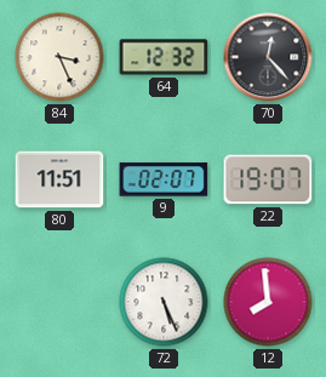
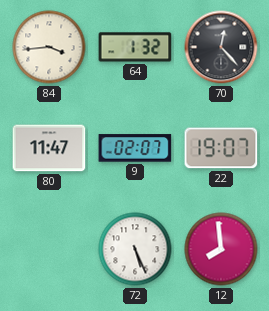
84: 3:26 -> 3:44
64: 12:32 -> 1:32
80: 11:51 -> 11:47
